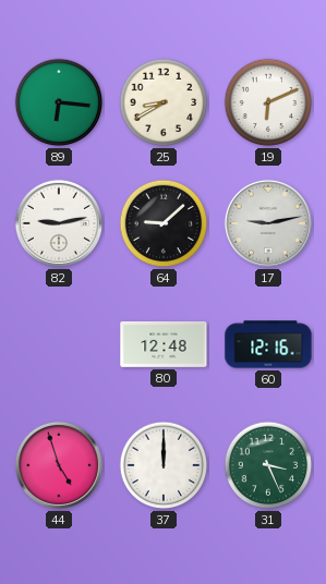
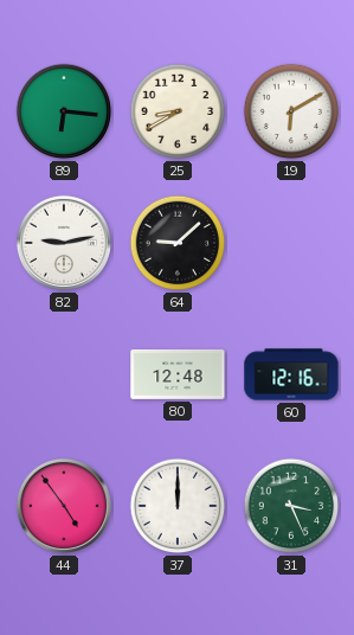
19: 6:11 -> 6:10
17: 9:13 -> none
44: 4:57 -> 4:54
